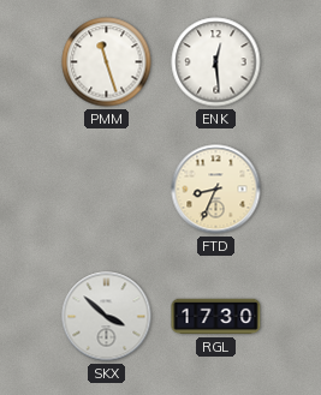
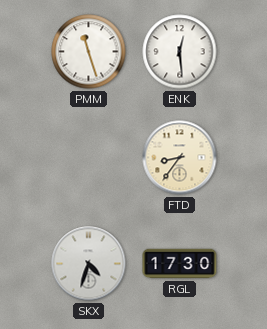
FTD: 8:34 -> 8:36
SKX: 3:52 -> 4:33
